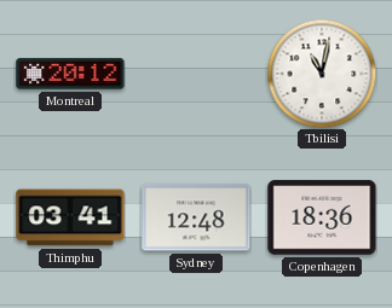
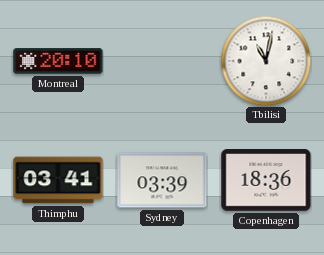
Montreal: 20:12 -> 20:10
Sydney: 12:48 -> 03:39
